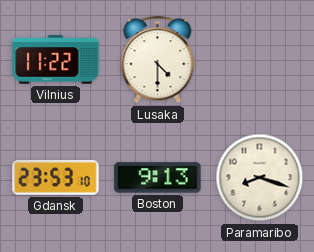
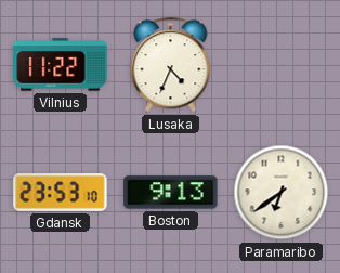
Lusaka: 4:30 -> 4:34
Paramaribo: 8:18 -> 6:39
